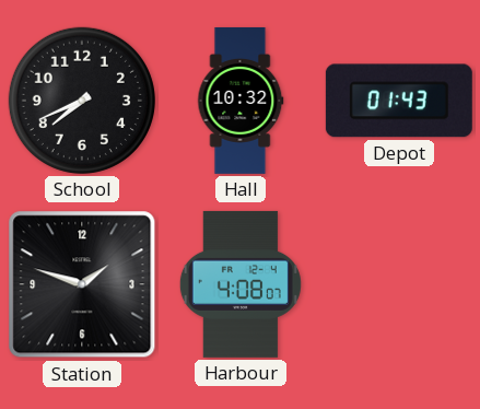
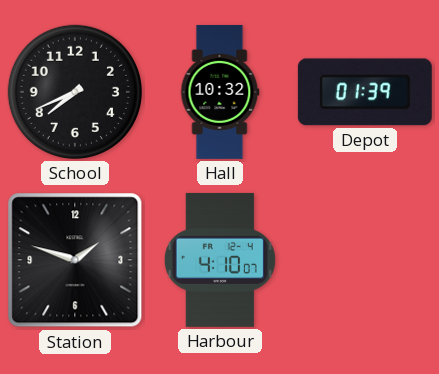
Depot: 01:43 -> 01:39
Harbour: 4:08 -> 4:10
